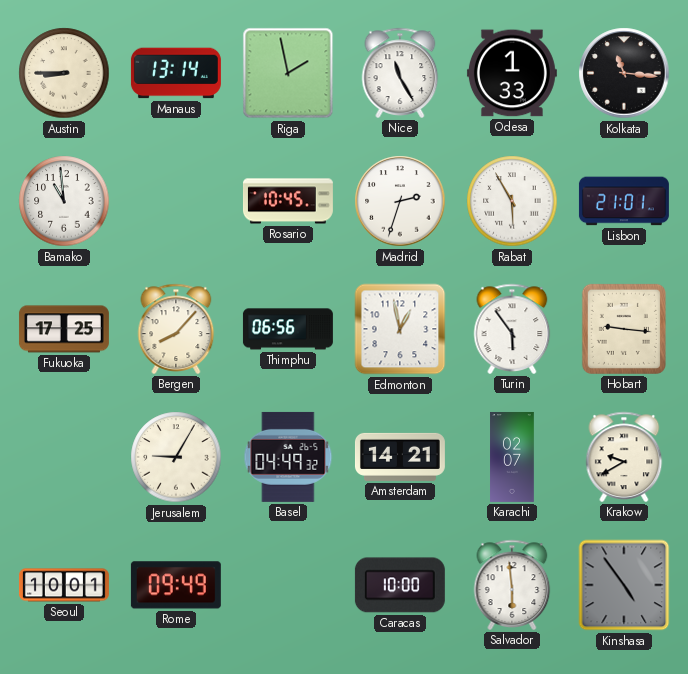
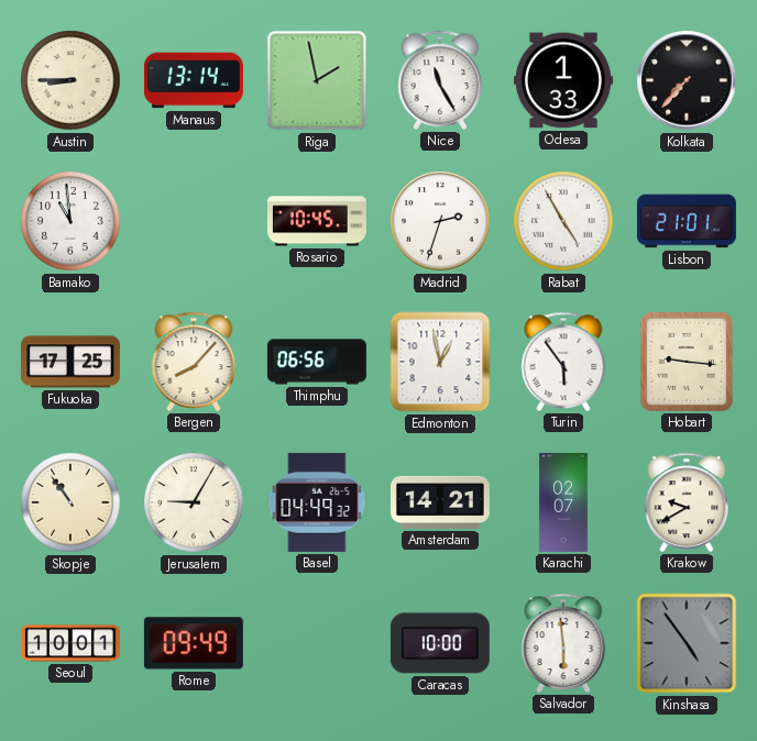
Kolkata: 11:16 -> 7:37
Rabat: 5:55 -> 4:55
Skopje: none -> 10:54
